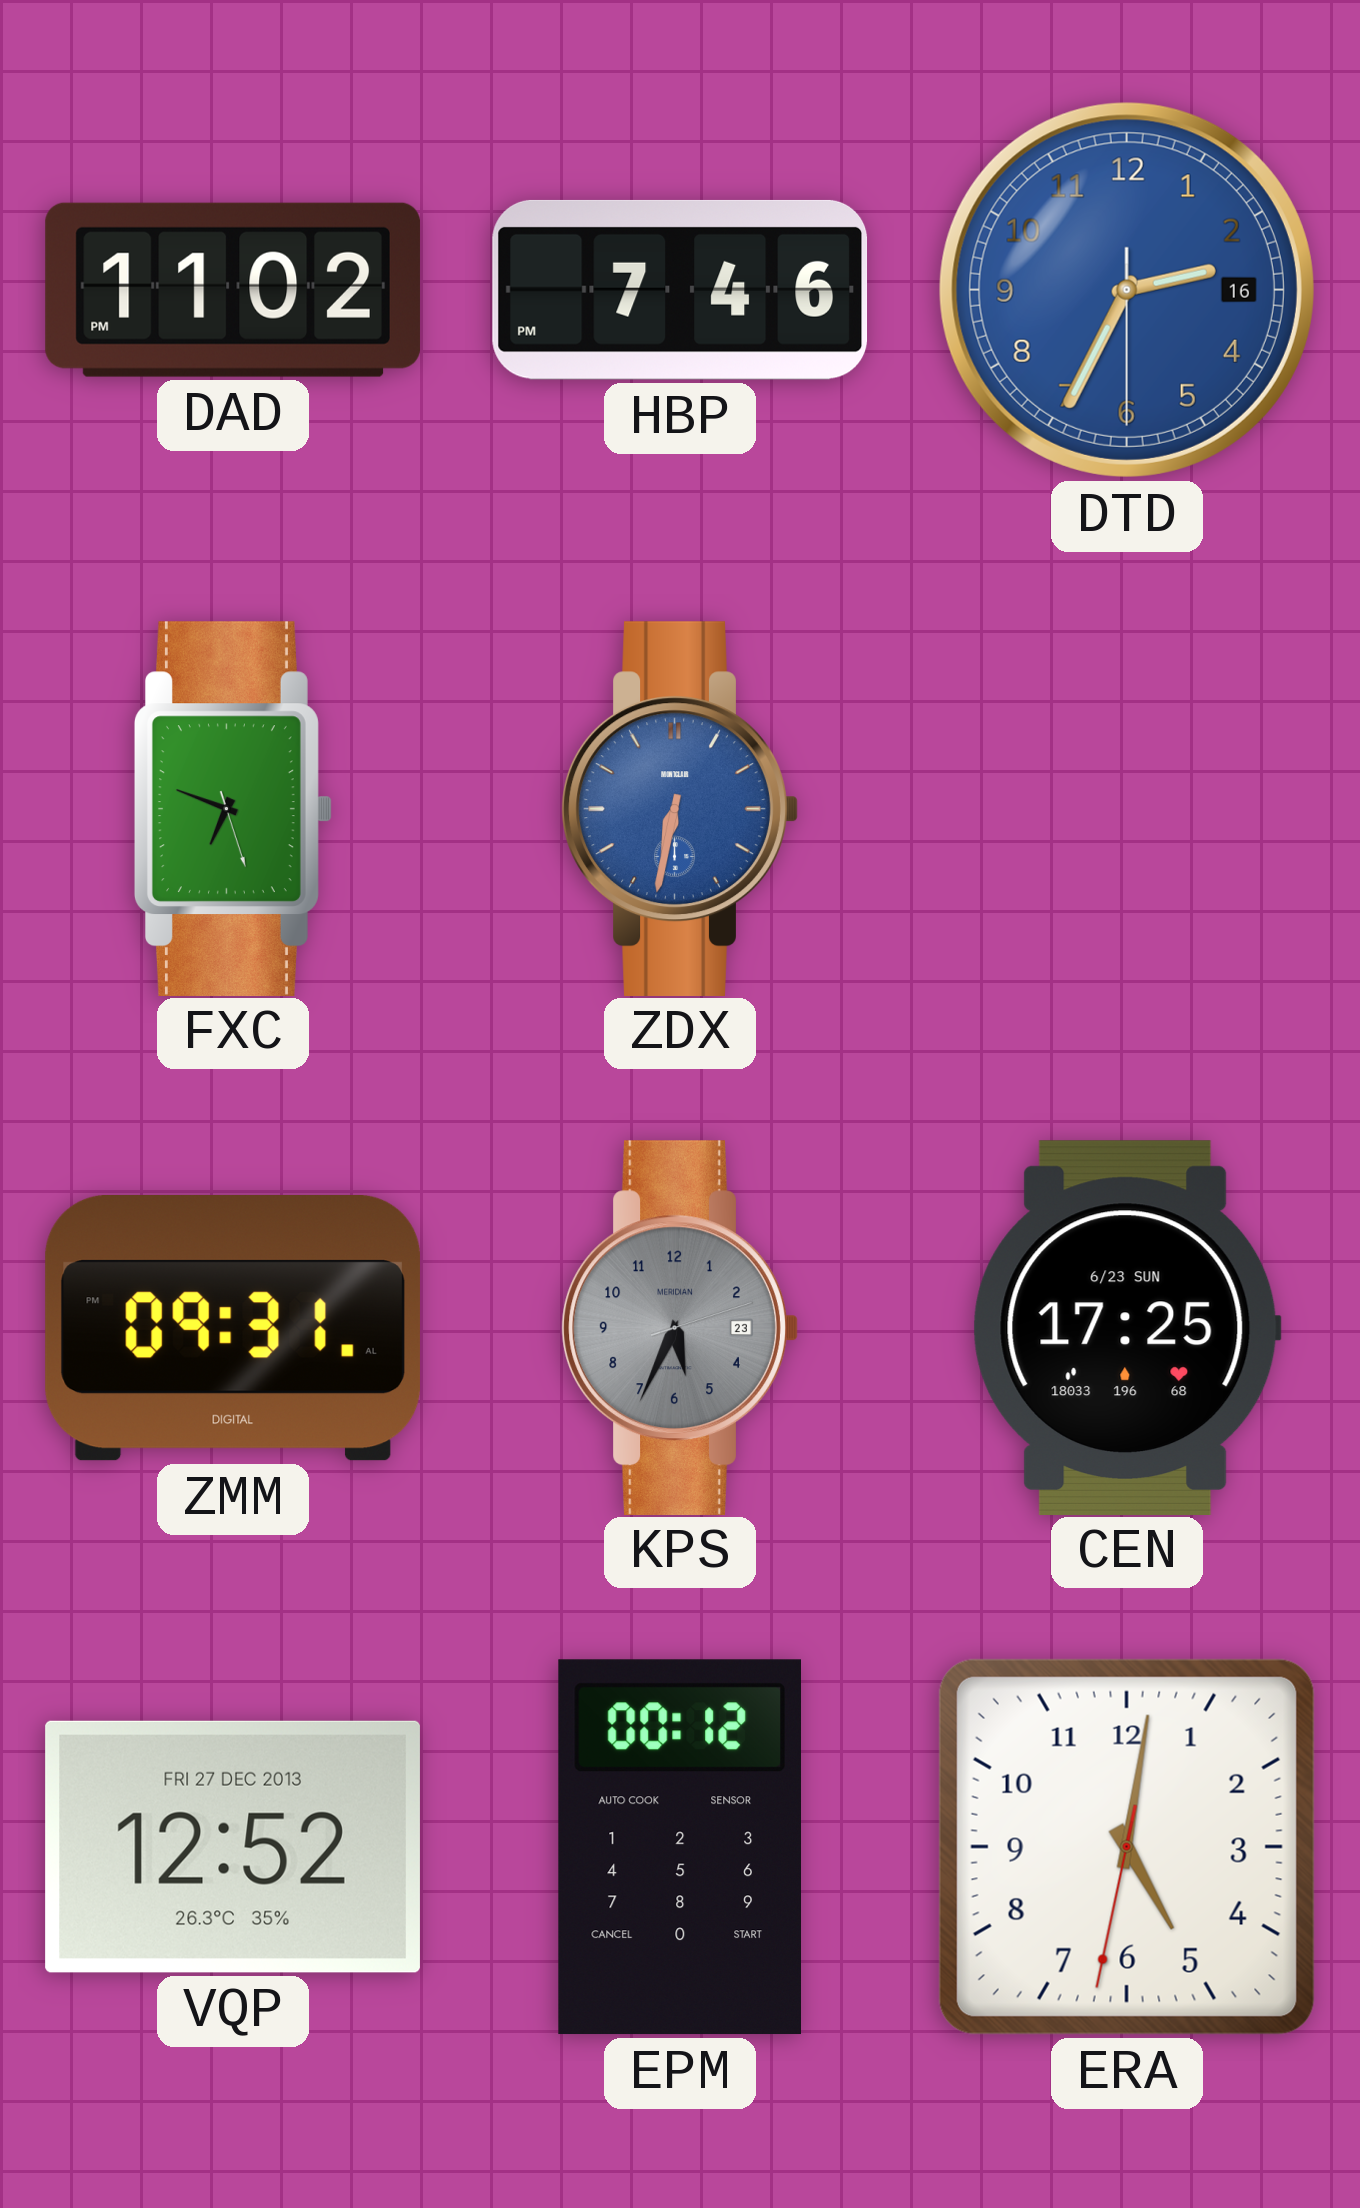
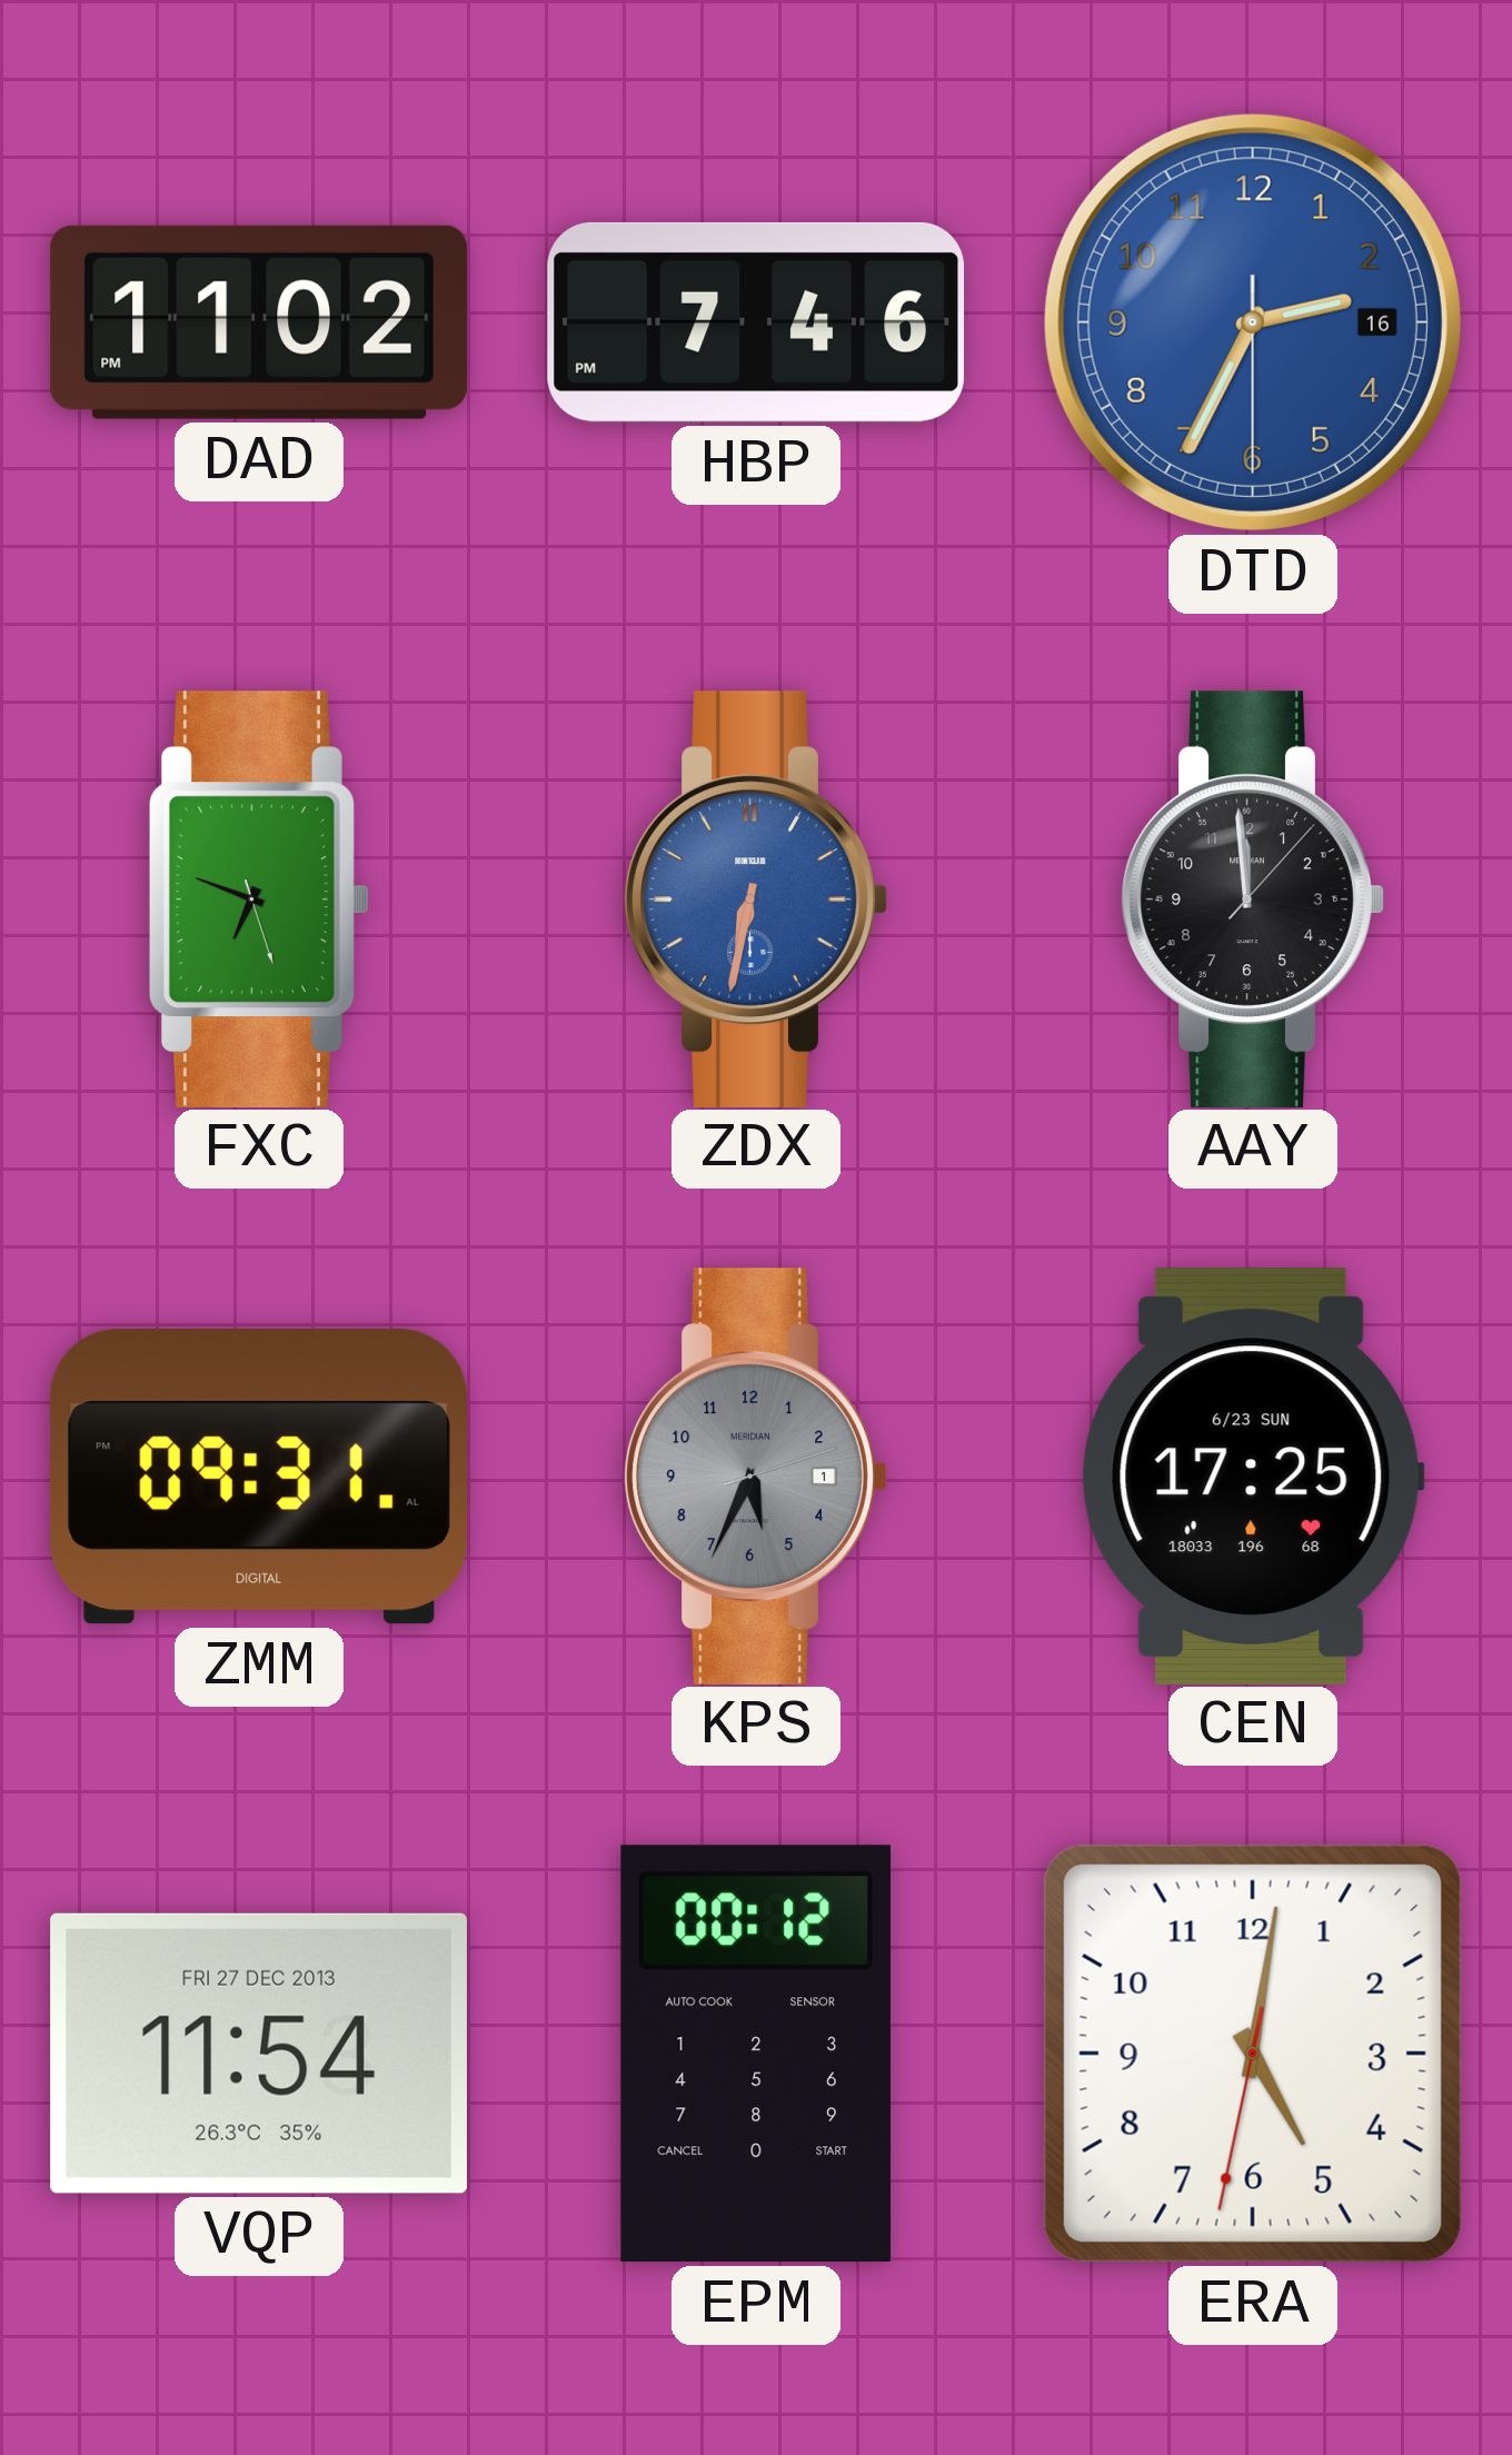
AAY: none -> 11:59
KPS date: 23 -> 1
VQP: 12:52 -> 11:54
